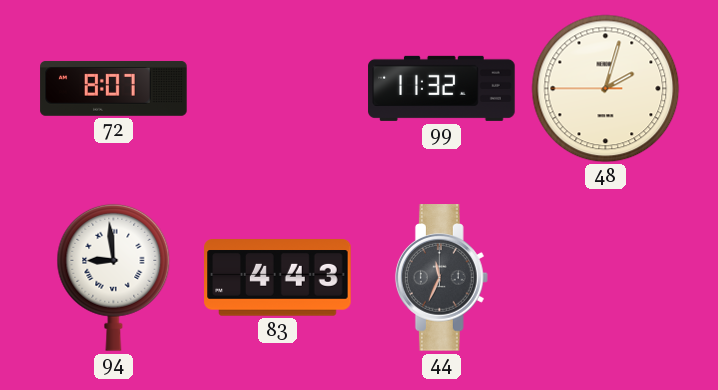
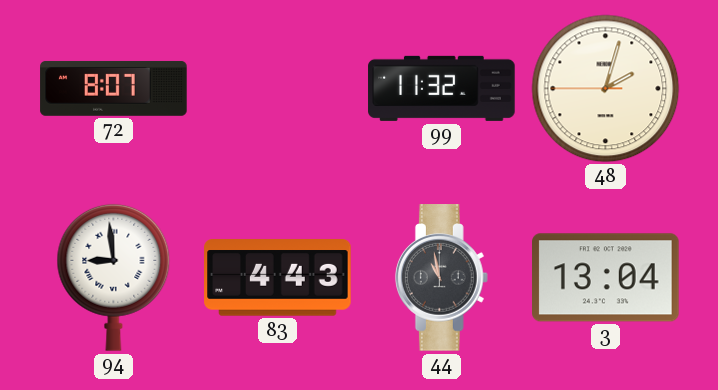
44: 11:34 -> 10:58
3: none -> 13:04
